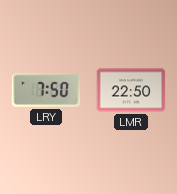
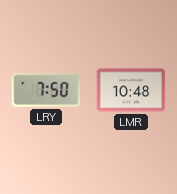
LMR: 22:50 -> 10:48
